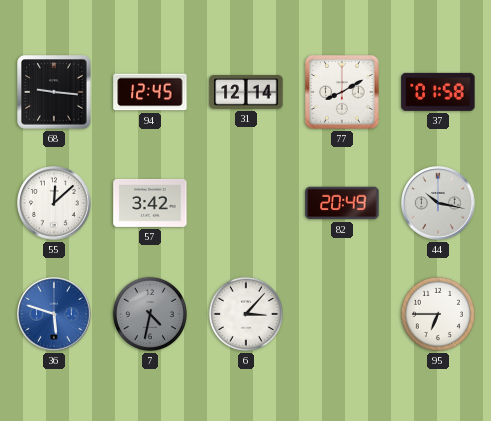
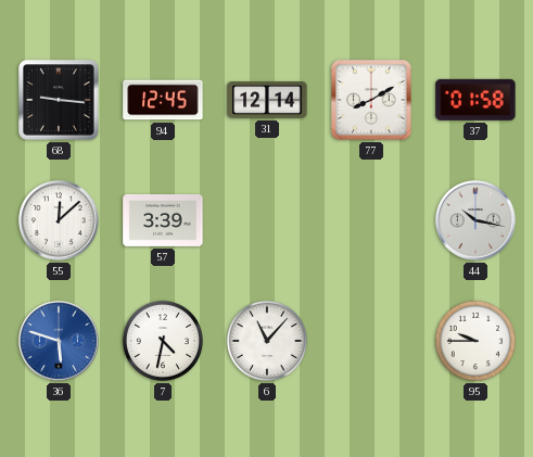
57: 3:42 -> 3:39
82: 20:49 -> none
7 dial: grey -> white
6: 3:07 -> 11:07
95: 6:45 -> 9:45
